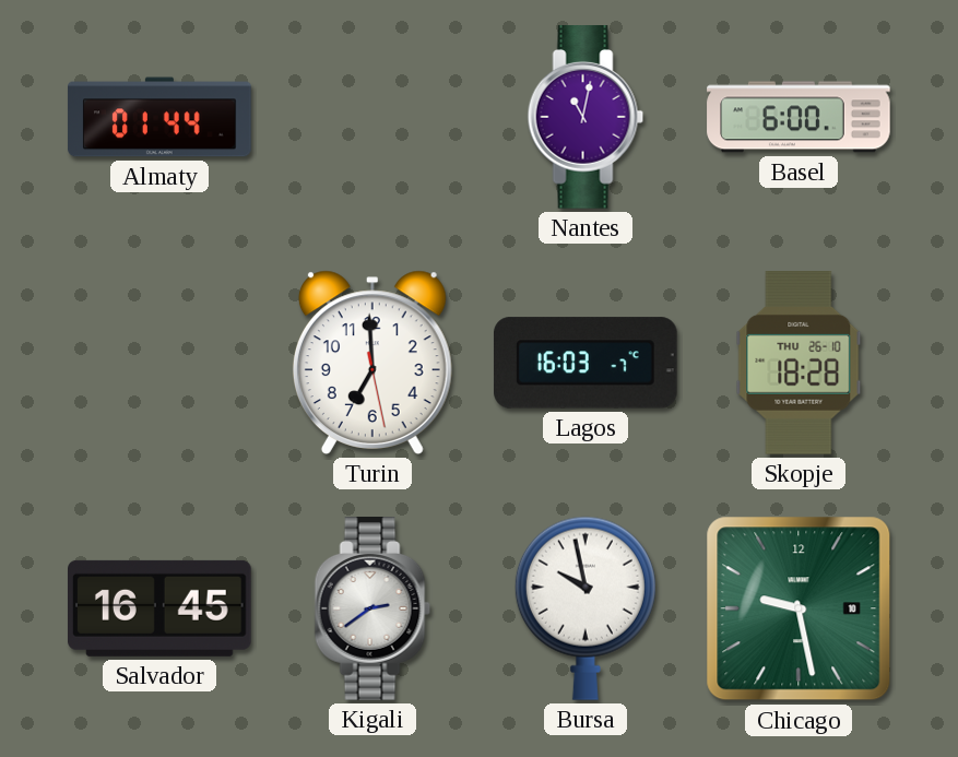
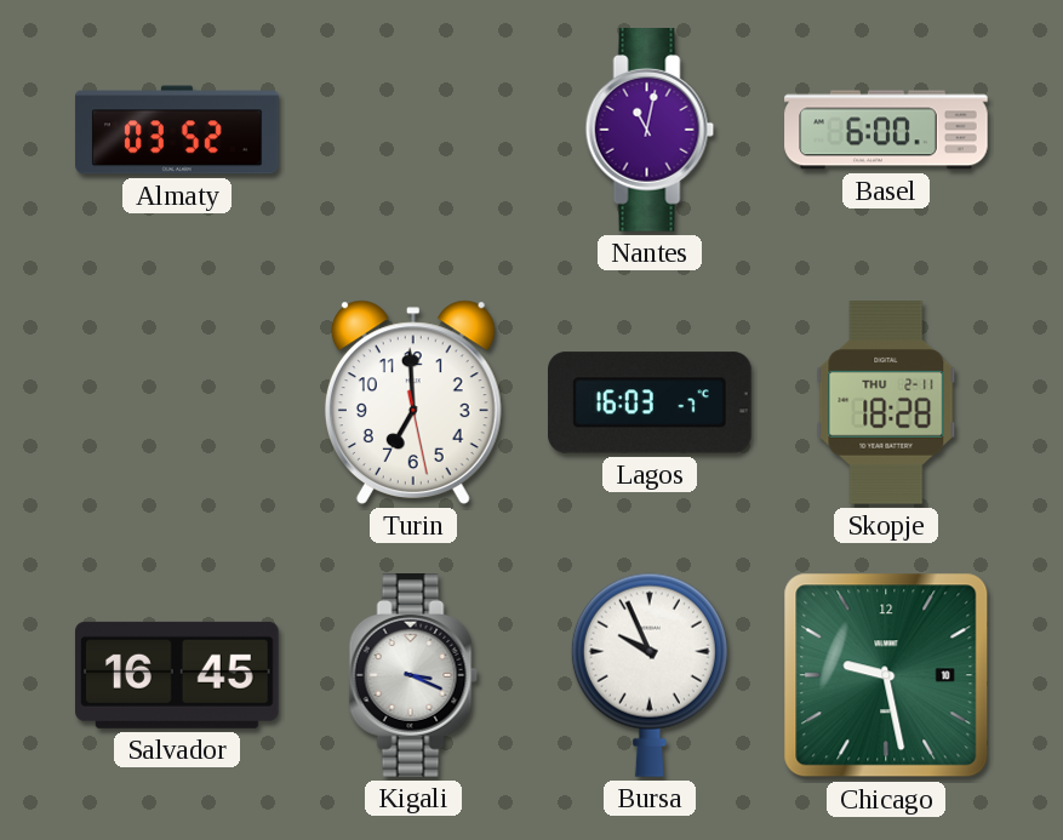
Almaty: 01:44 -> 03:52
Skopje date: THU 26-10 -> THU 2-11
Kigali: 2:39 -> 3:19
Bursa: 9:58 -> 9:56
